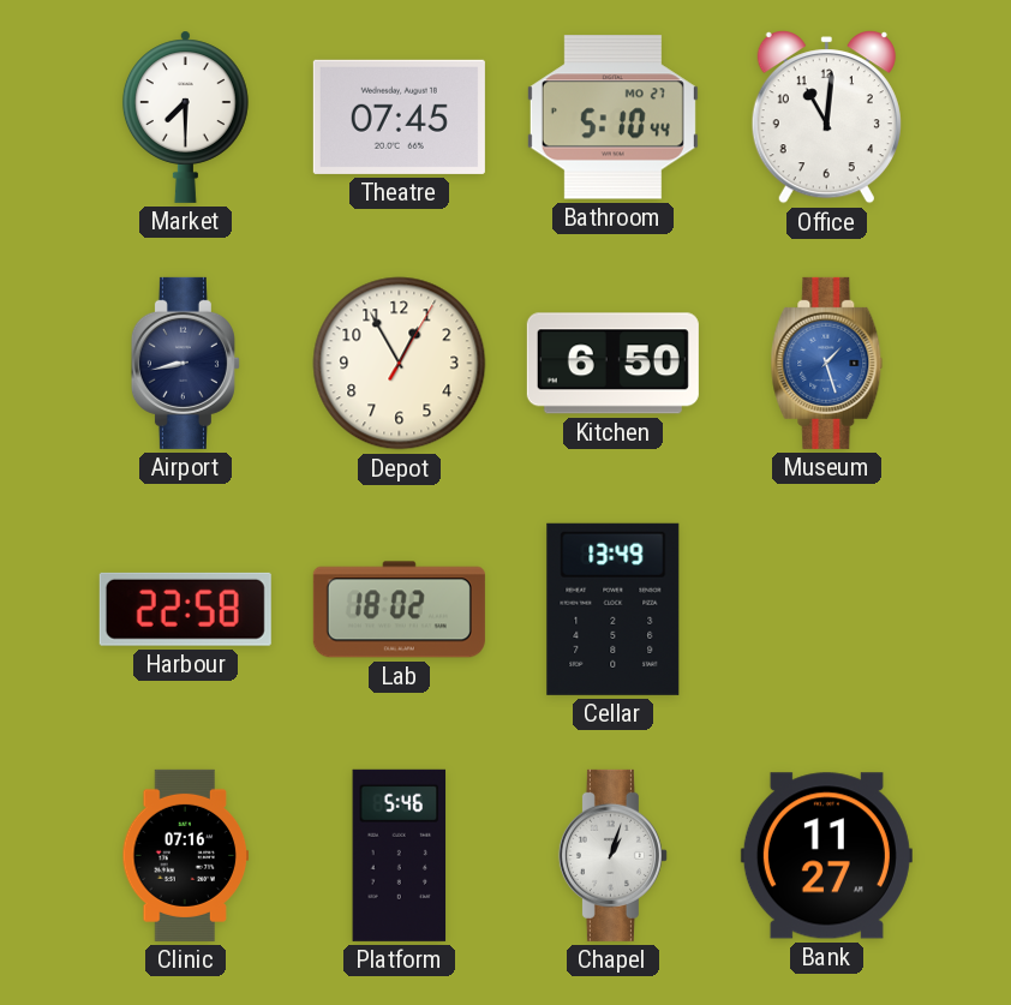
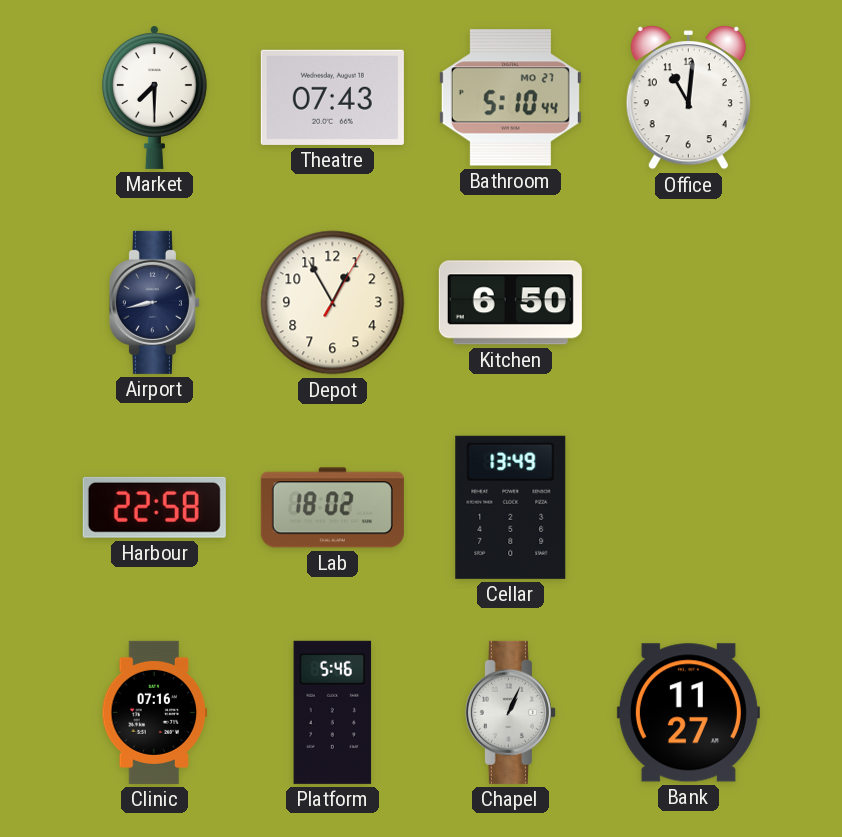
Theatre: 07:45 -> 07:43
Museum: 1:27 -> none
Chapel: 1:03 -> 1:04
